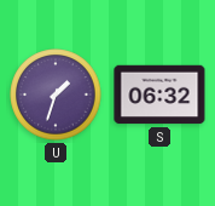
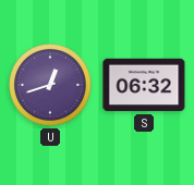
U: 1:33 -> 12:42
